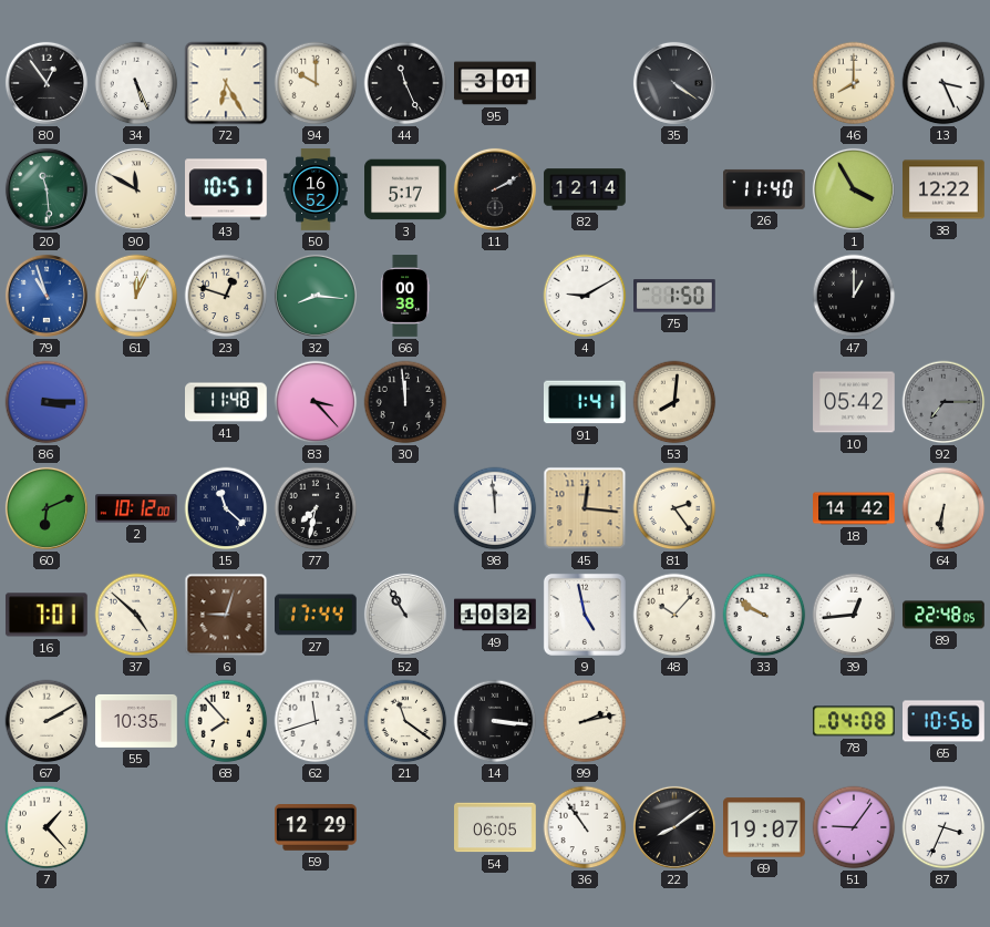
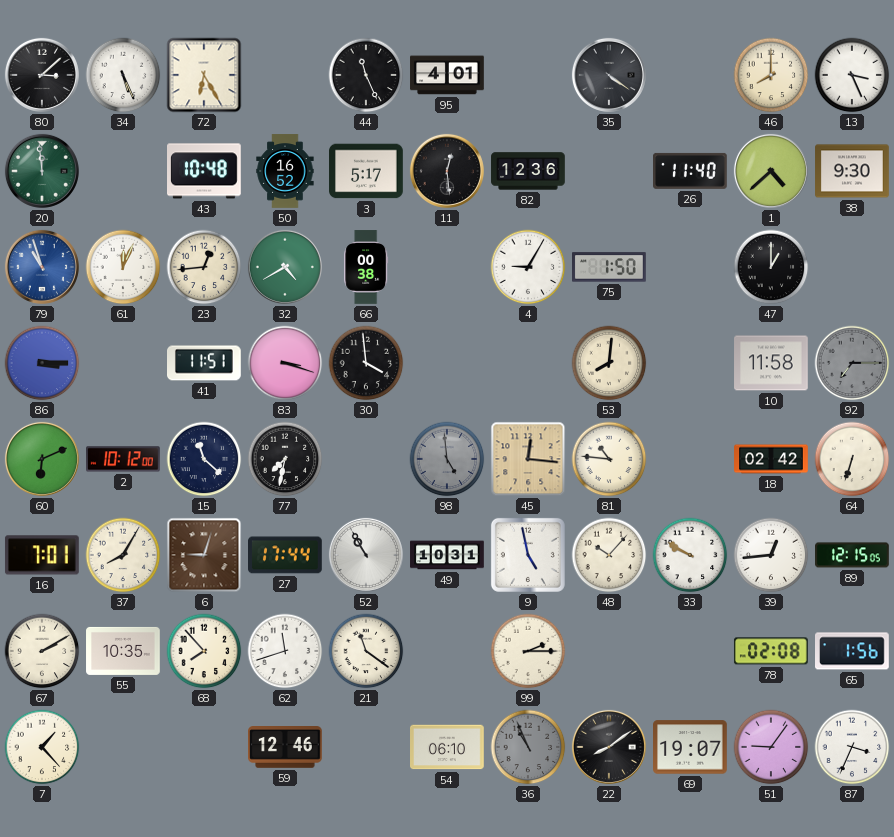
80: 12:54 -> 3:08
94: 10:00 -> none
95: 3:01 -> 4:01
20: 11:29 -> 11:59
90: 11:50 -> none
43: 10:51 -> 10:48
11: 2:10 -> 12:29
82: 12:14 -> 12:36
1: 3:55 -> 4:38
38: 12:22 -> 9:30
23: 12:48 -> 12:44
32: 8:16 -> 4:40
4: 9:10 -> 9:05
41: 11:48 -> 11:51
83: 3:23 -> 3:18
30: 11:59 -> 3:59
91: 1:41 -> none
10: 05:42 -> 11:58
98: 11:59 -> 4:59
98 dial: white -> grey
81: 2:24 -> 10:46
18: 14:42 -> 02:42
64: 6:31 -> 6:33
37: 4:52 -> 8:05
49: 10:32 -> 10:31
89: 22:48 -> 12:15
14: 3:16 -> none
99: 2:13 -> 2:15
78: 04:08 -> 02:08
65: 10:56 -> 1:56
59: 12:29 -> 12:46
54: 06:05 -> 06:10
36: 10:54 -> 10:56
36 dial: white -> grey
